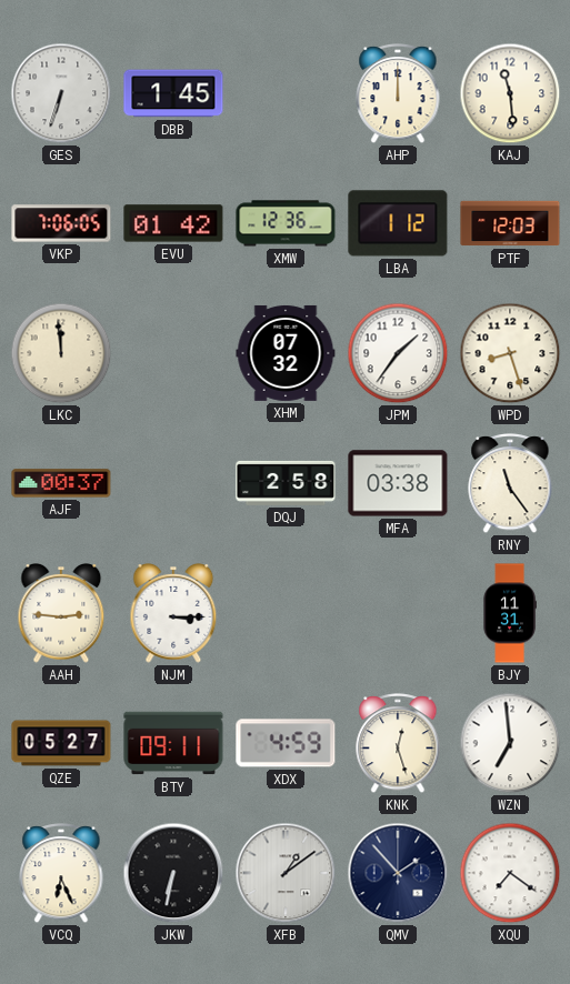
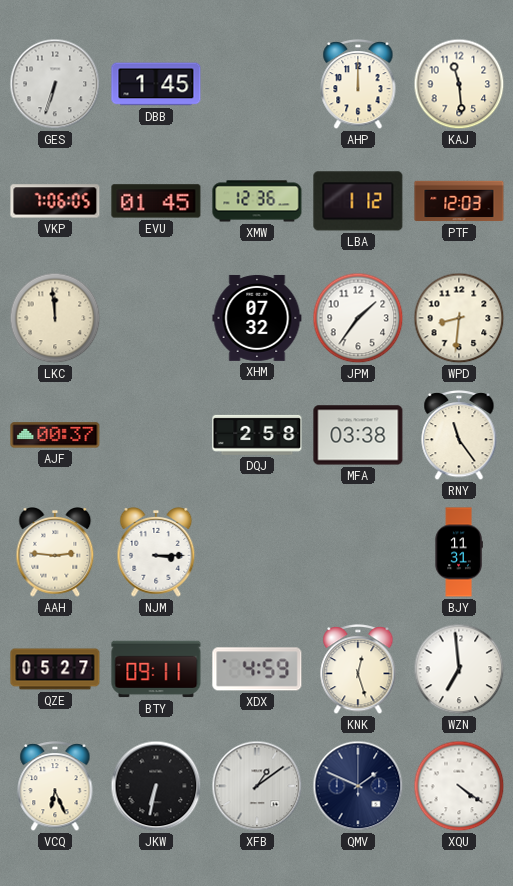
EVU: 01:42 -> 01:45
WPD: 8:27 -> 8:31
QMV: 1:53 -> 1:49
XQU: 7:21 -> 4:21
